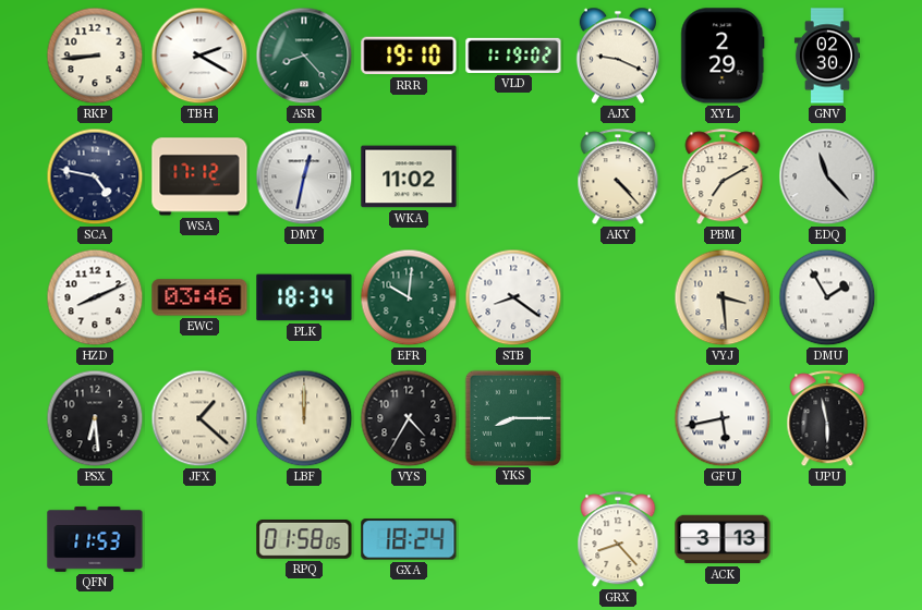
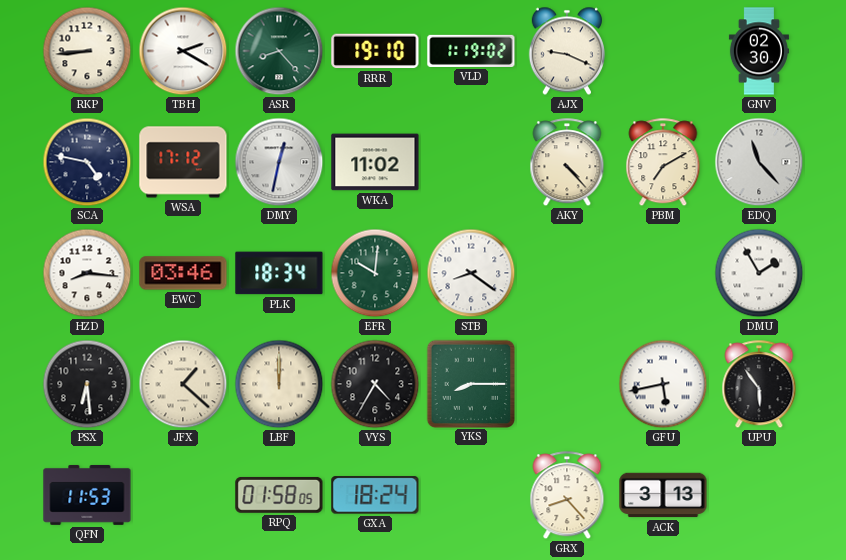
XYL: 2:29 -> none
HZD: 8:11 -> 8:16
VYJ: 3:29 -> none
UPU: 5:58 -> 5:54
